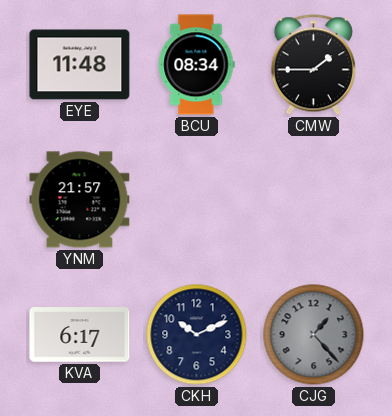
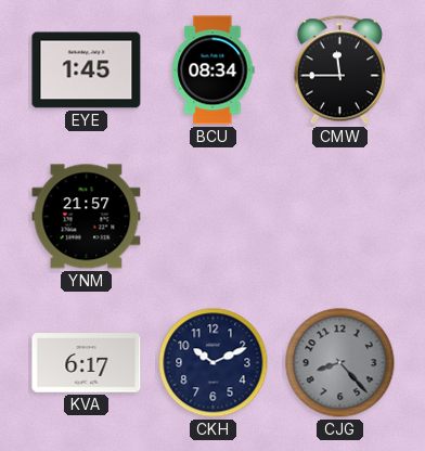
EYE: 11:48 -> 1:45
CMW: 1:45 -> 11:45
CJG: 1:23 -> 8:23
